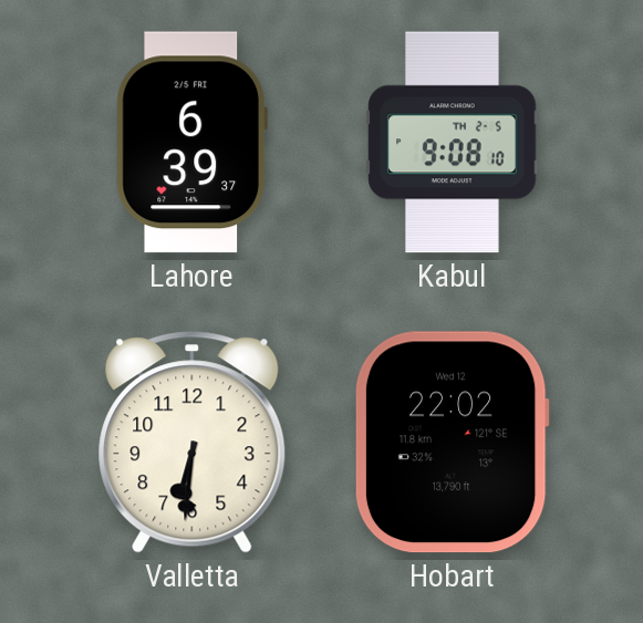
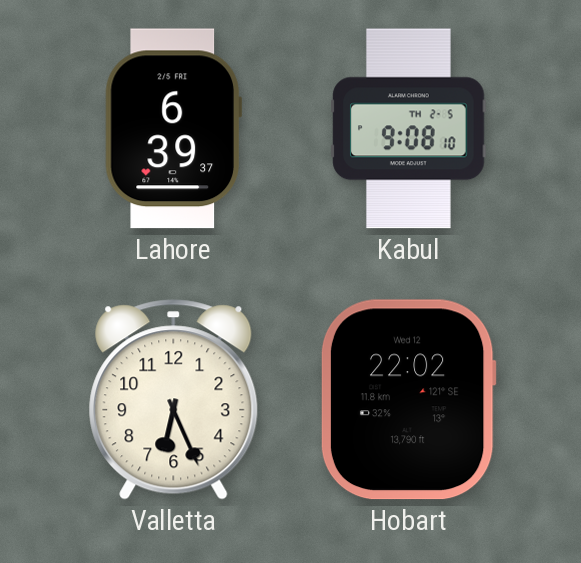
Valletta: 6:31 -> 6:26
